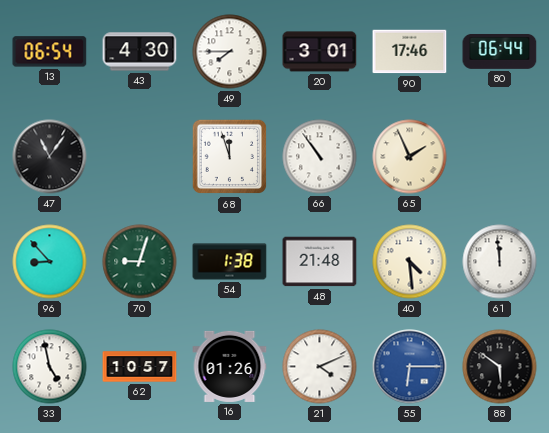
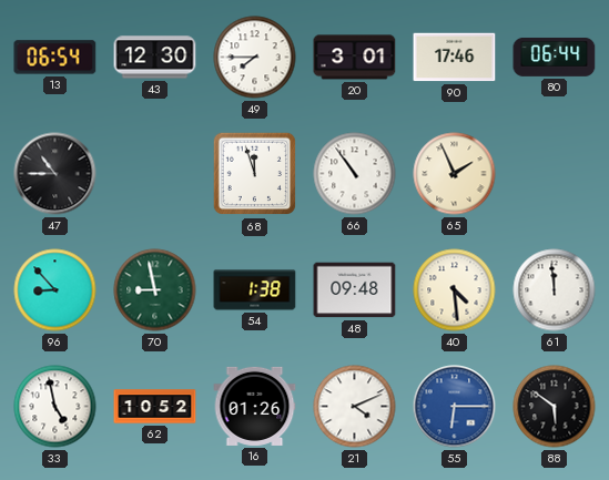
43: 4:30 -> 12:30
47: 11:06 -> 10:45
70: 9:03 -> 8:58
48: 21:48 -> 09:48
62: 10:57 -> 10:52
